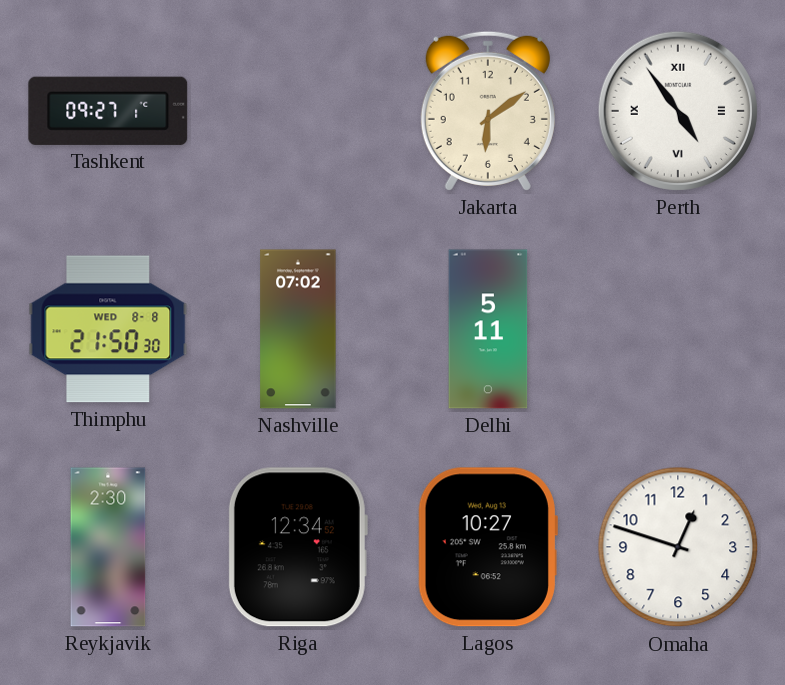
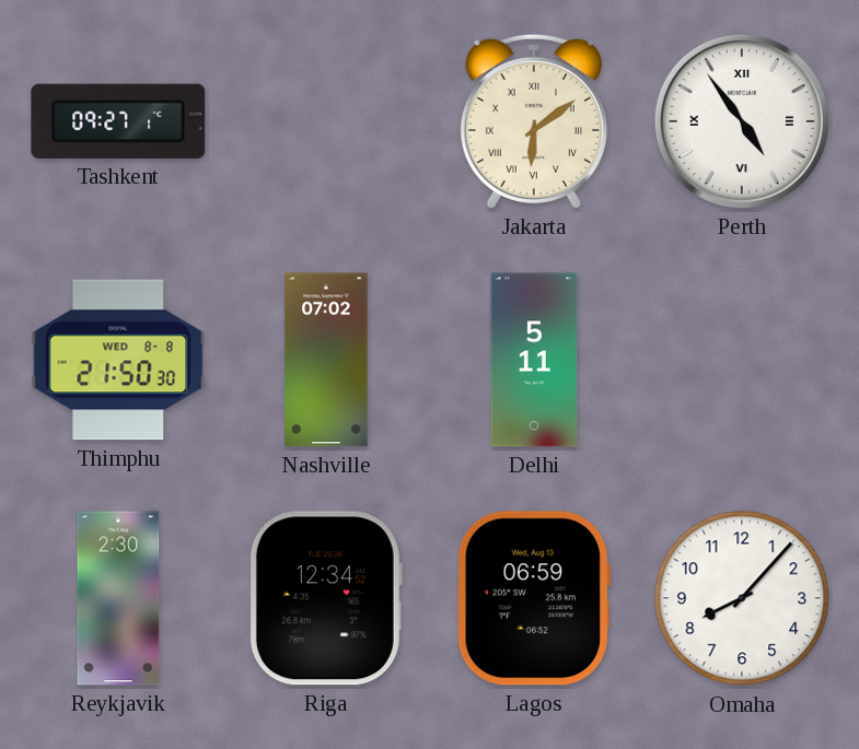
Jakarta numerals: Arabic -> Roman
Lagos: 10:27 -> 06:59
Omaha: 12:48 -> 8:07
